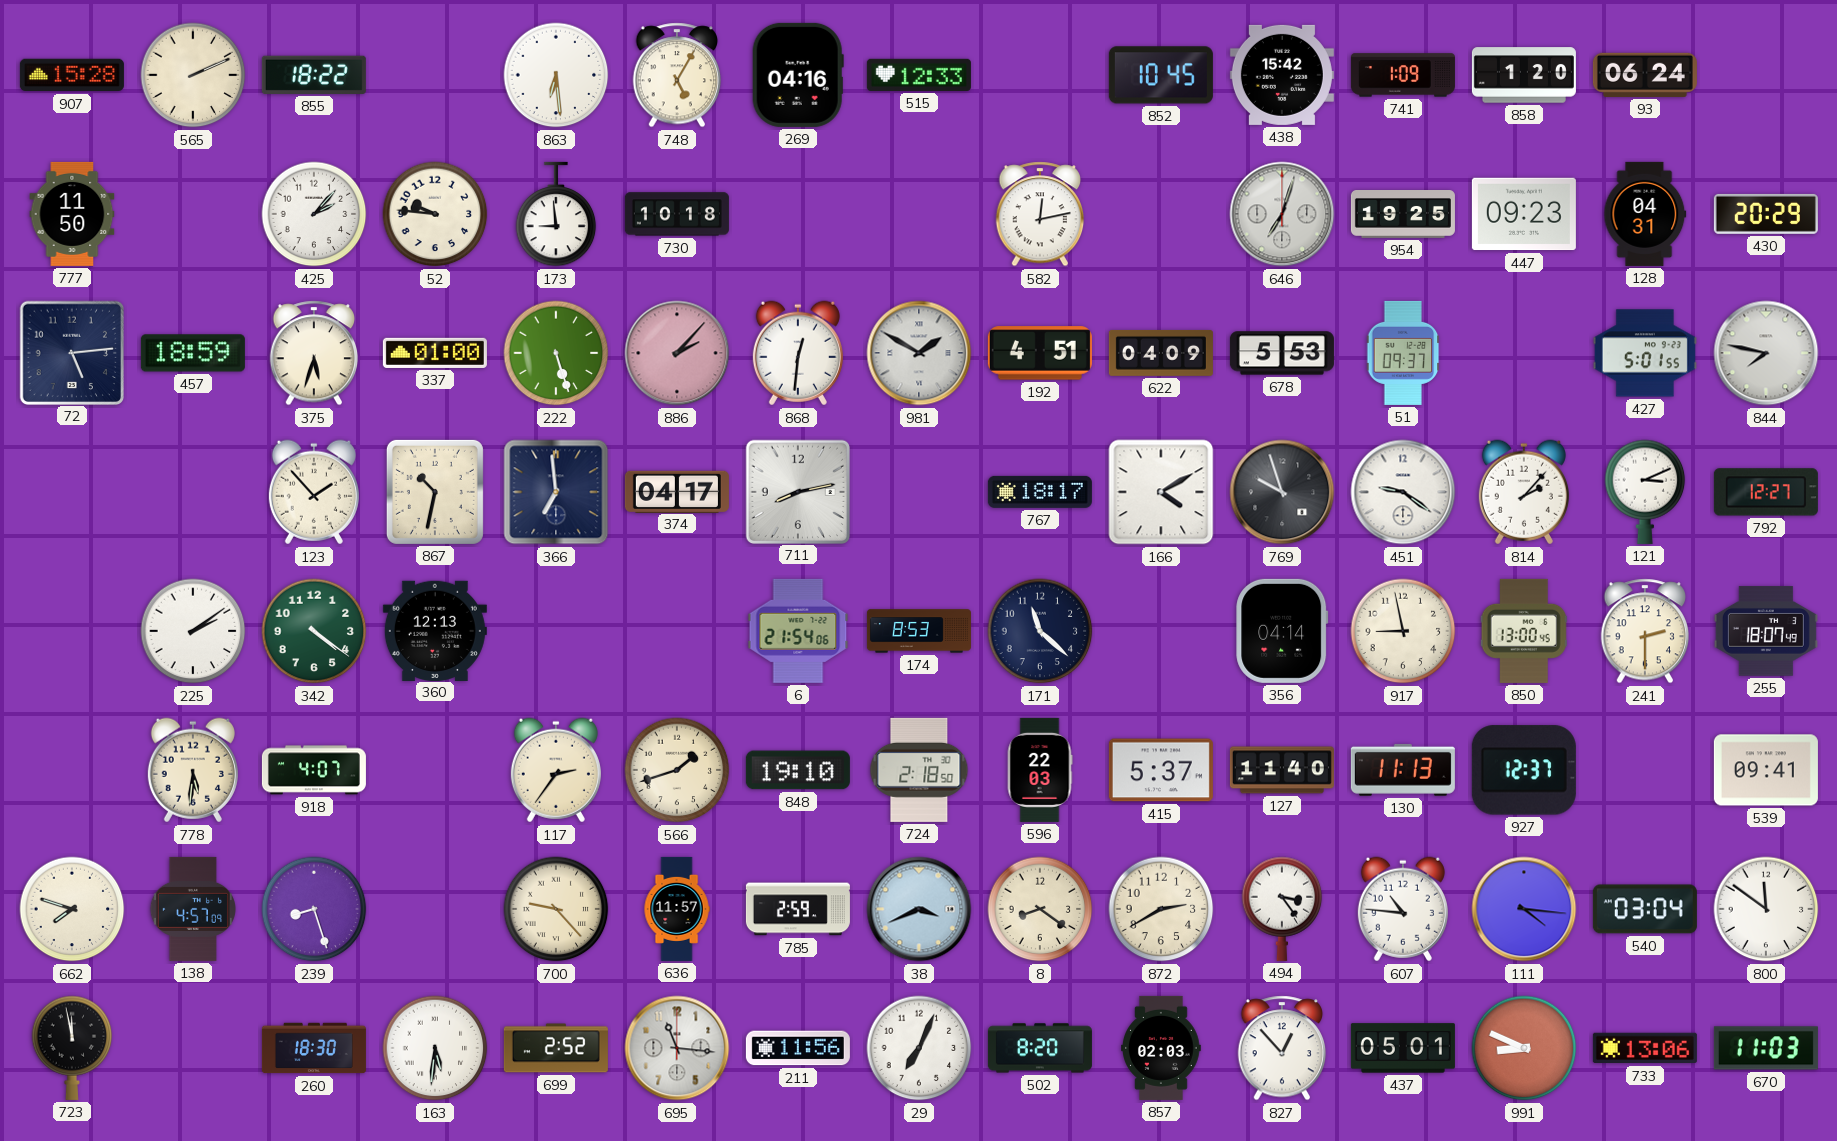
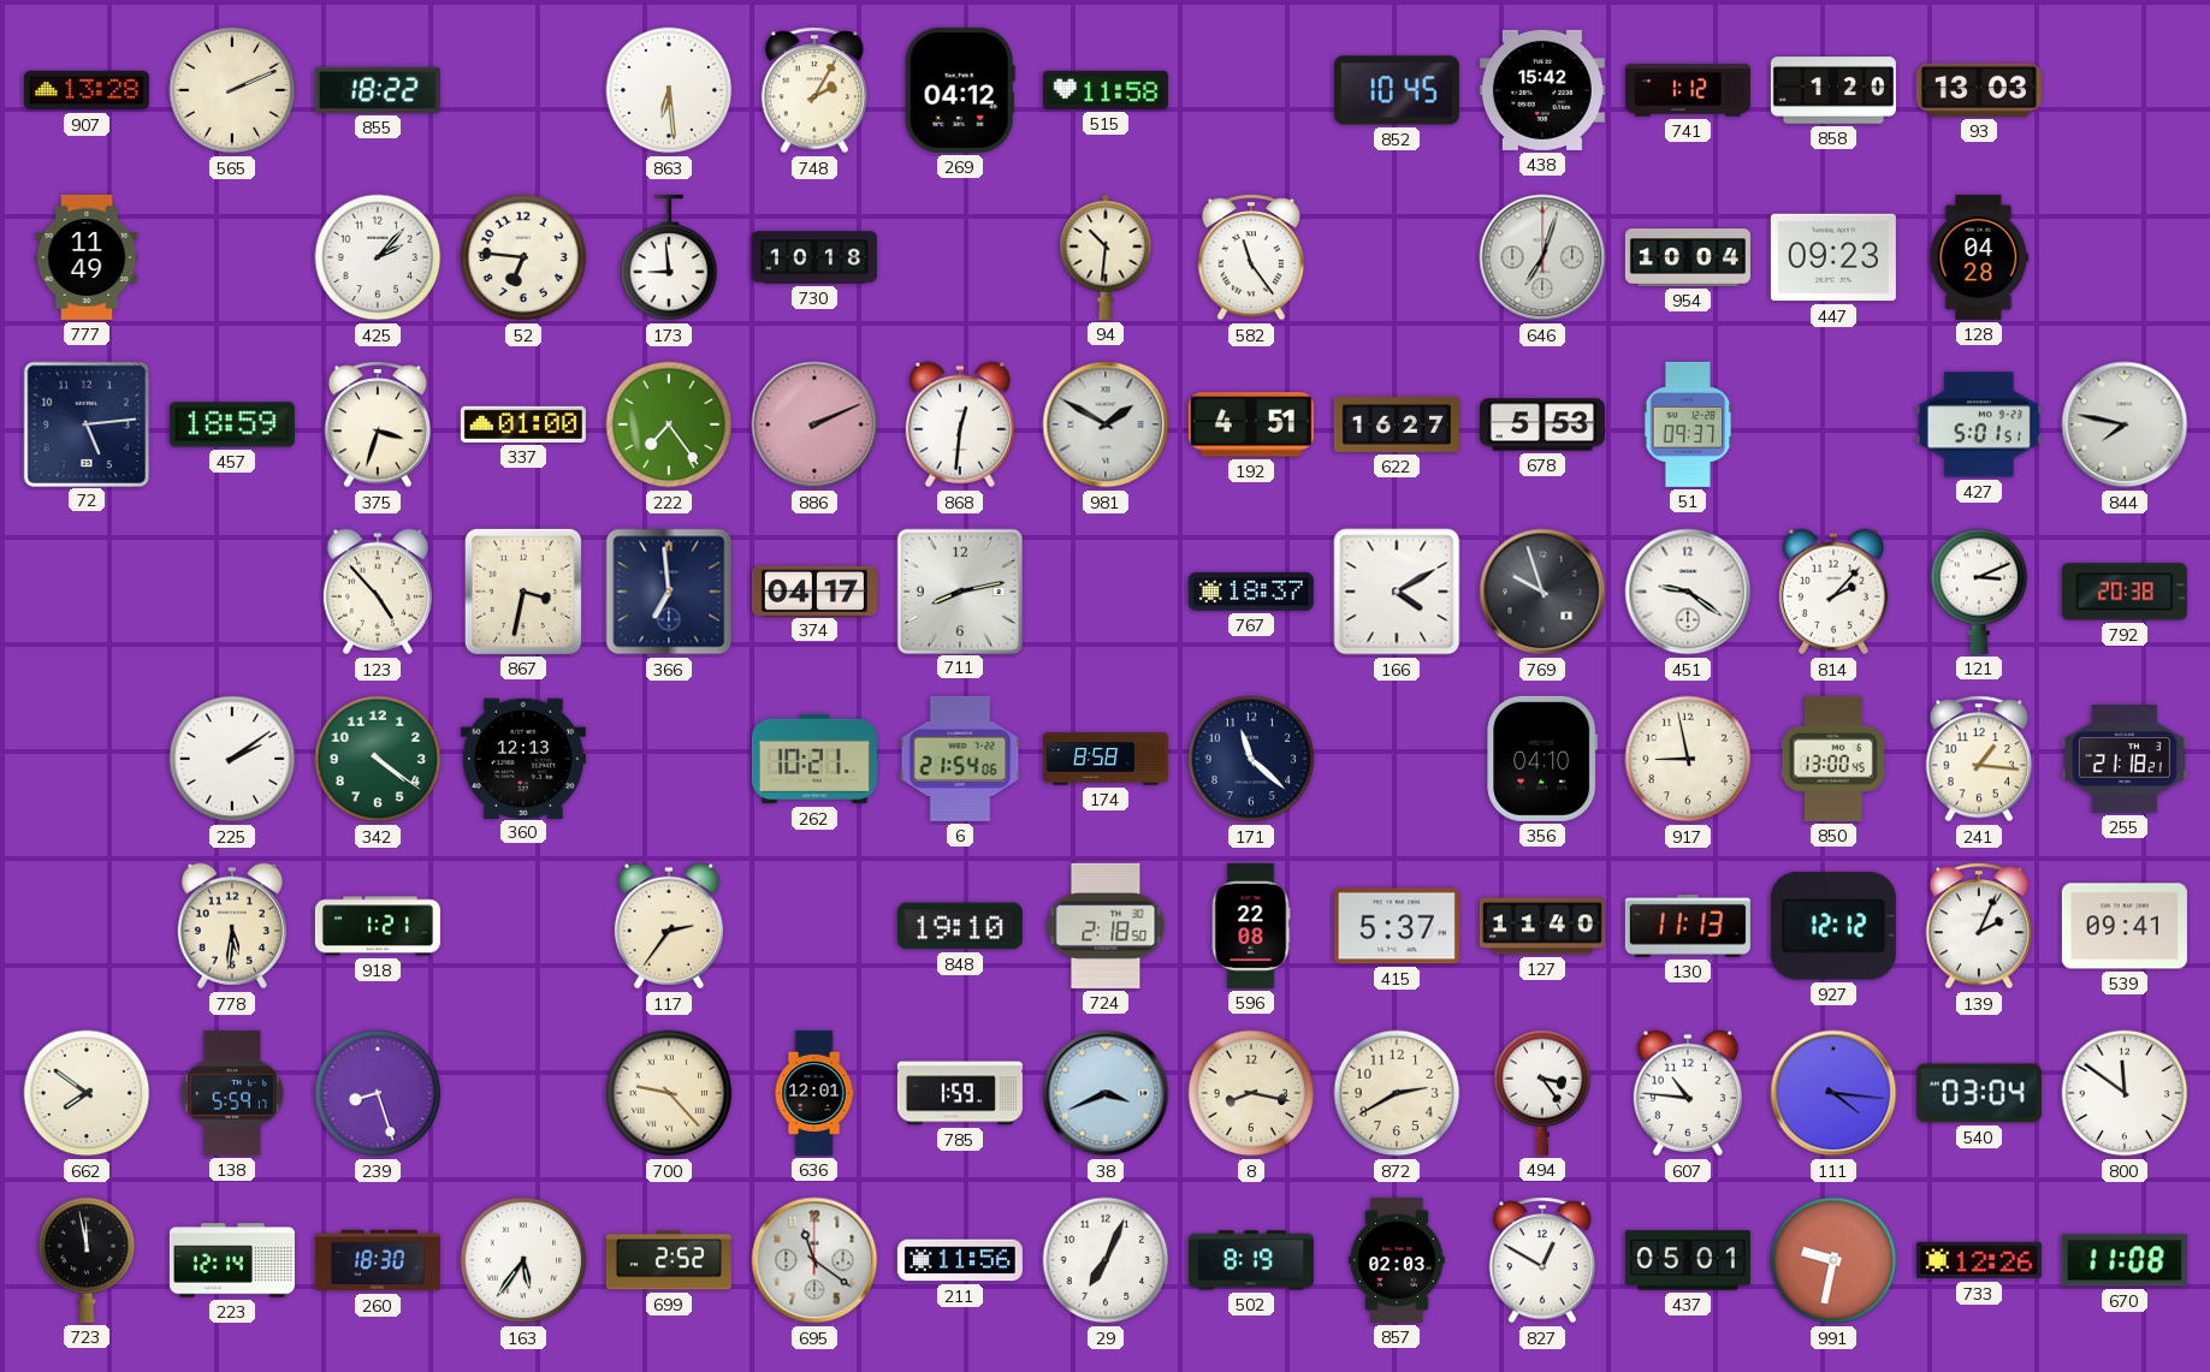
907: 15:28 -> 13:28
748: 5:05 -> 2:05
269: 04:16 -> 04:12
515: 12:33 -> 11:58
741: 1:09 -> 1:12
93: 06:24 -> 13:03
777: 11:50 -> 11:49
52: 9:46 -> 6:46
94: none -> 10:31
582: 12:13 -> 11:24
954: 19:25 -> 10:04
128: 04:31 -> 04:28
430: 20:29 -> none
375: 5:33 -> 3:33
222: 5:27 -> 7:24
886: 2:07 -> 2:11
622: 04:09 -> 16:27
427: 5:01:55 -> 5:01:51
123: 1:53 -> 4:53
867: 10:32 -> 3:32
767: 18:17 -> 18:37
792: 12:27 -> 20:38
262: none -> 10:21
174: 8:53 -> 8:58
356: 04:14 -> 04:10
241: 2:30 -> 1:16
255: 18:07 -> 21:18
918: 4:07 -> 1:21
566: 1:42 -> none
596: 22:03 -> 22:08
927: 12:37 -> 12:12
139: none -> 2:04
662: 7:48 -> 7:51
138: 4:57 -> 5:59
636: 11:57 -> 12:01
785: 2:59 -> 1:59
8: 8:21 -> 8:17
223: none -> 12:14
163: 5:31 -> 5:36
695: 11:16 -> 11:21
502: 8:20 -> 8:19
827: 12:53 -> 12:50
991: 8:49 -> 9:32
733: 13:06 -> 12:26
670: 11:03 -> 11:08
